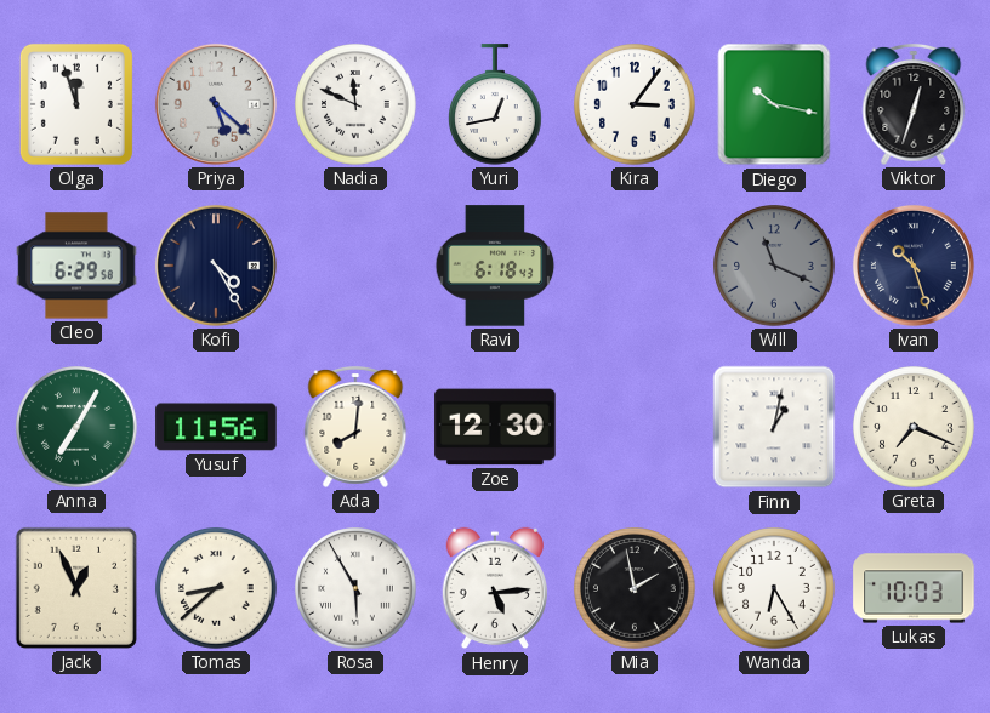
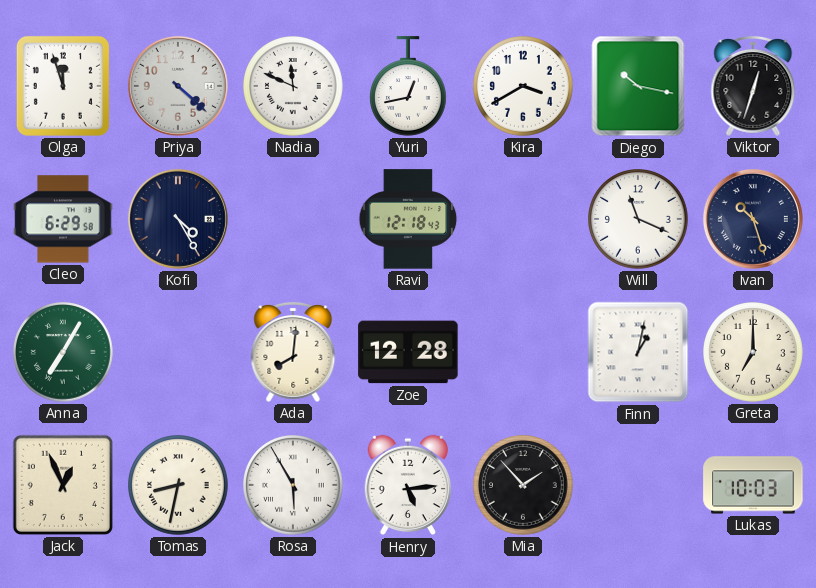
Priya: 5:22 -> 4:22
Kira: 3:06 -> 3:40
Ravi: 6:18 -> 12:18
Will dial: grey -> white
Yusuf: 11:56 -> none
Zoe: 12:30 -> 12:28
Greta: 7:19 -> 7:00
Tomas: 8:38 -> 8:32
Mia: 1:58 -> 1:53
Wanda: 6:25 -> none
